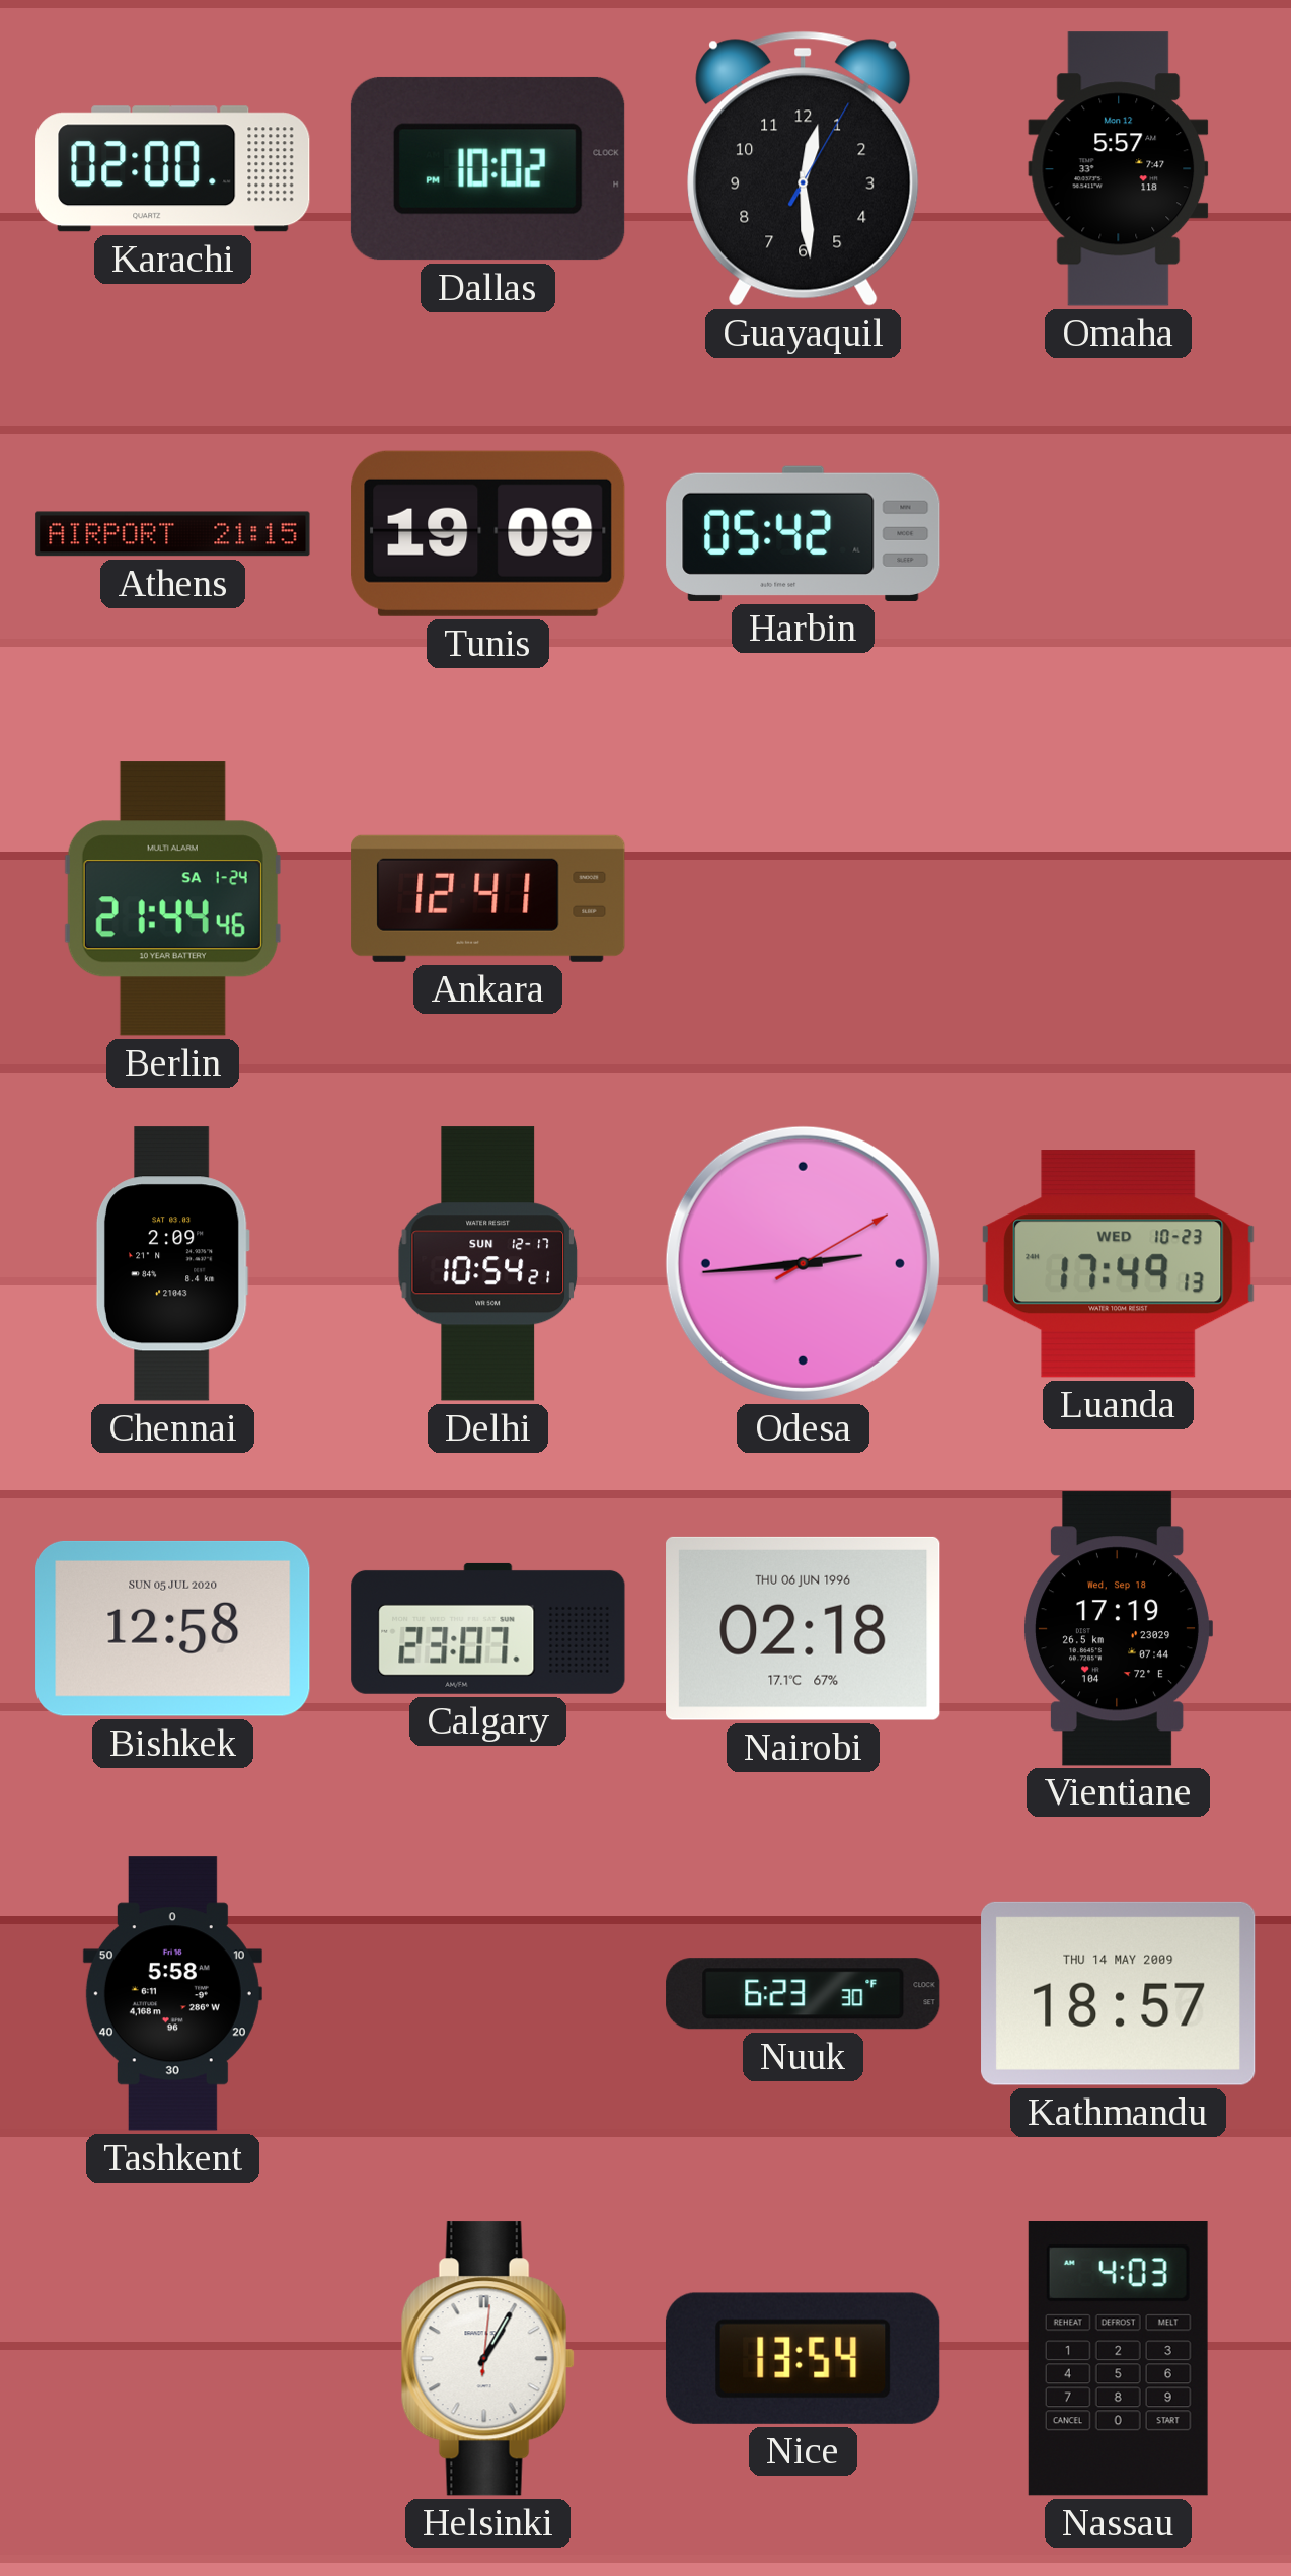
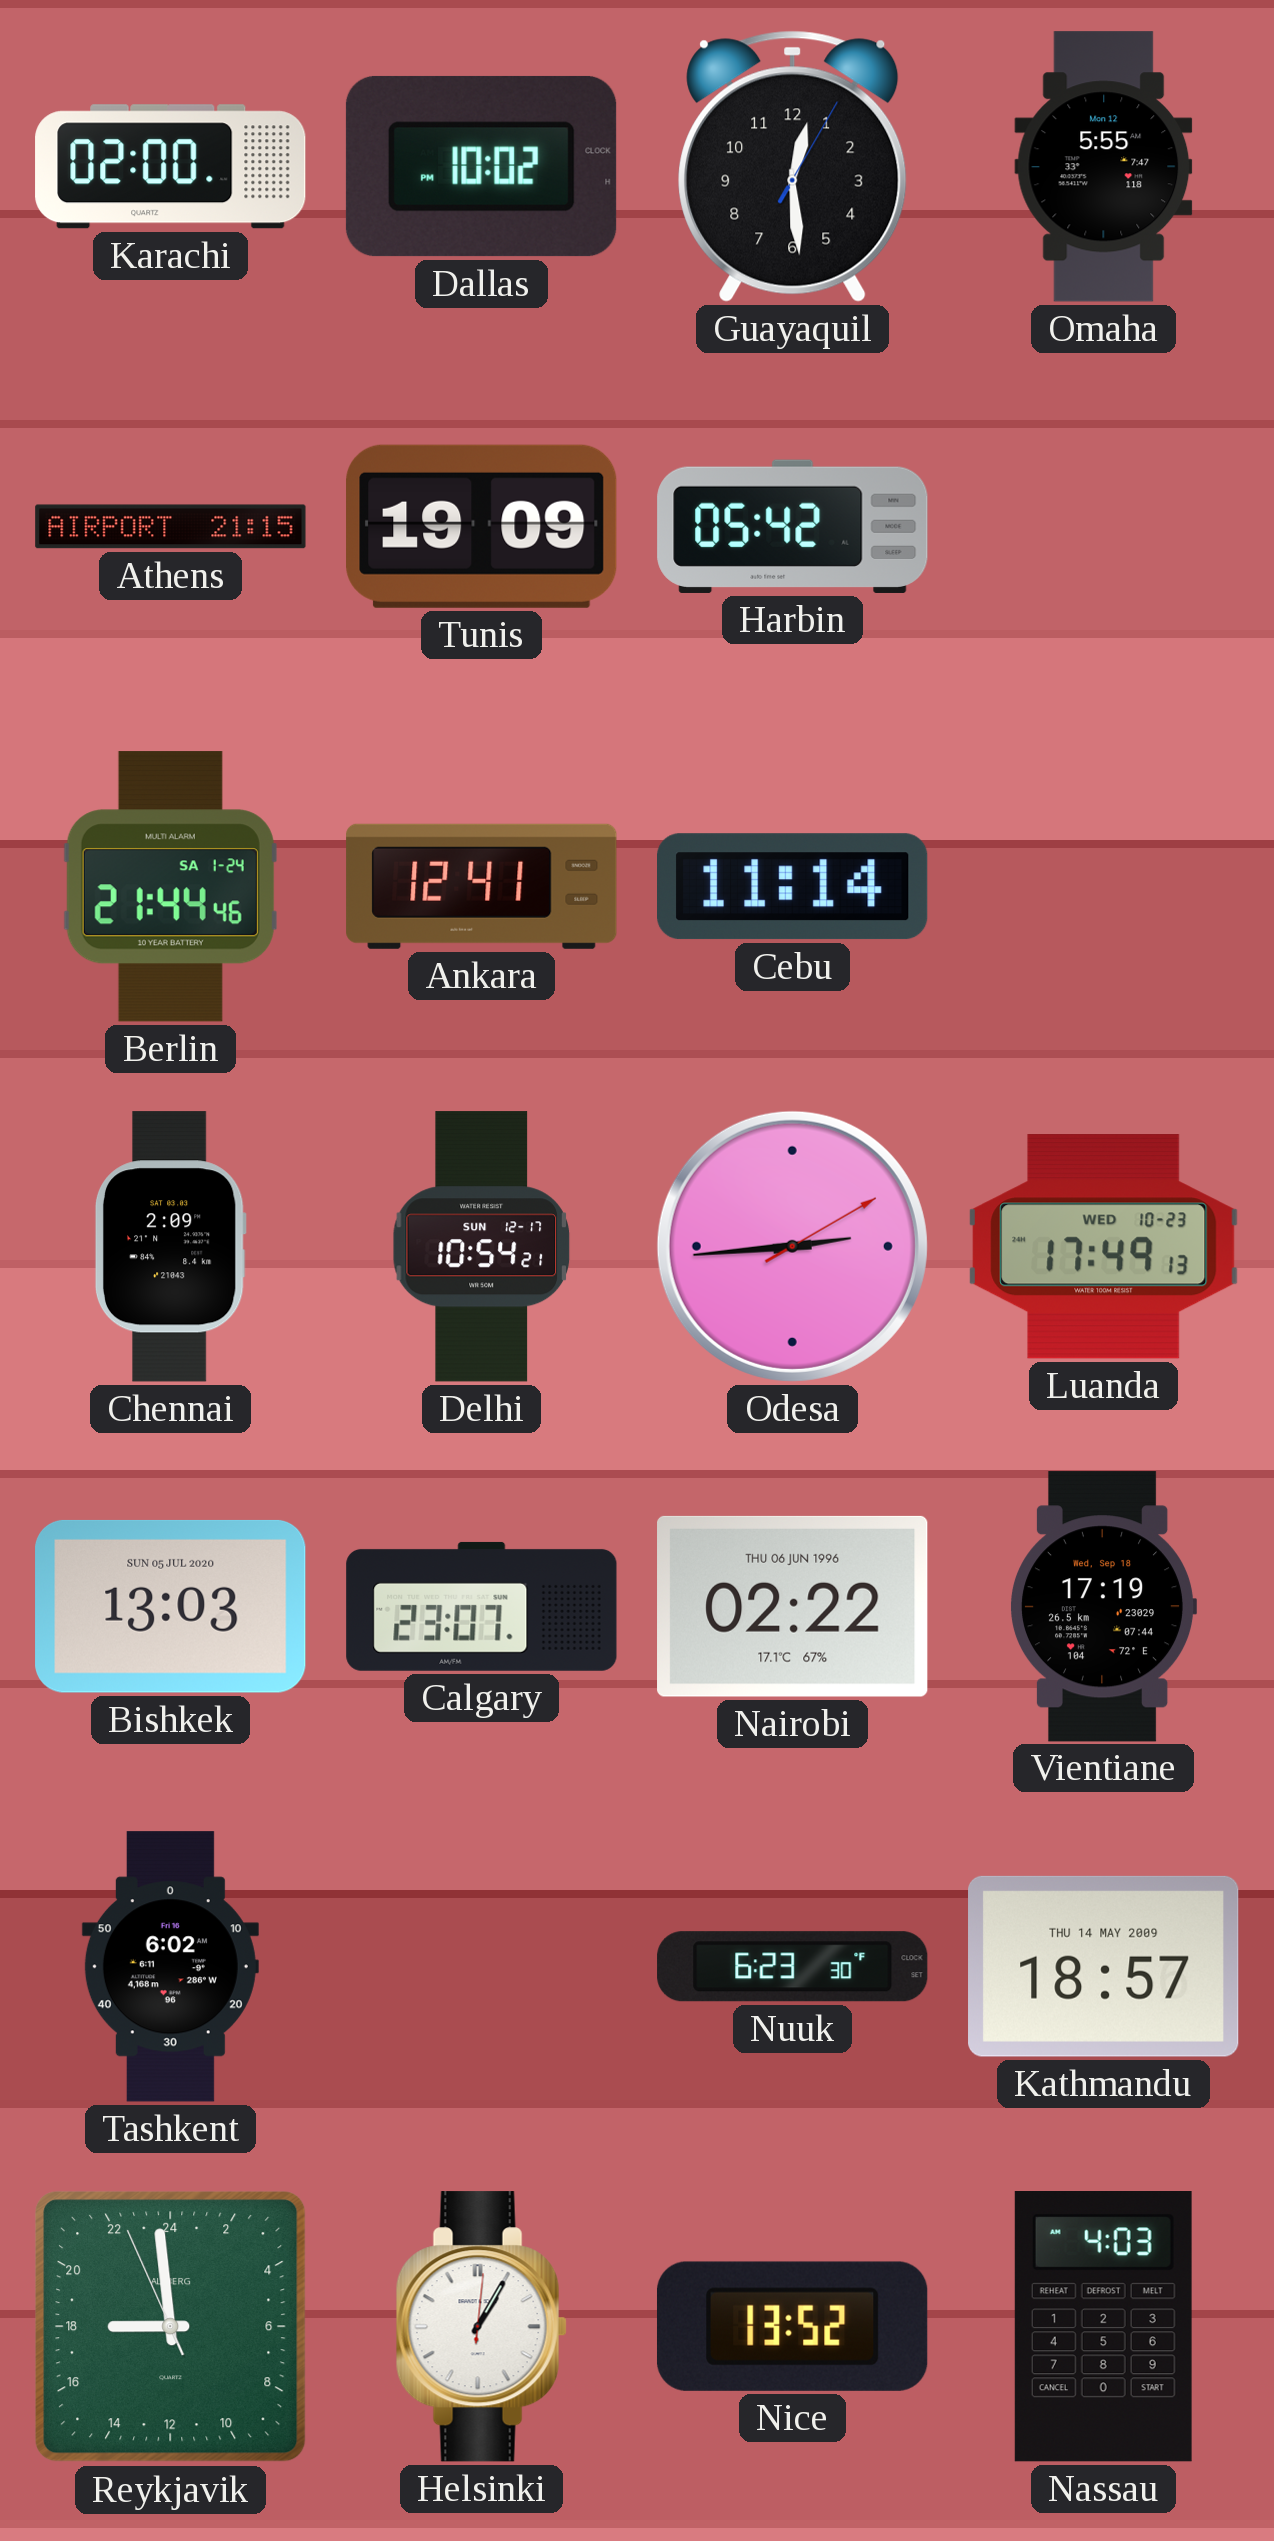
Omaha: 5:57 -> 5:55
Cebu: none -> 11:14
Bishkek: 12:58 -> 13:03
Nairobi: 02:18 -> 02:22
Tashkent: 5:58 -> 6:02
Reykjavik: none -> 17:58
Nice: 13:54 -> 13:52
